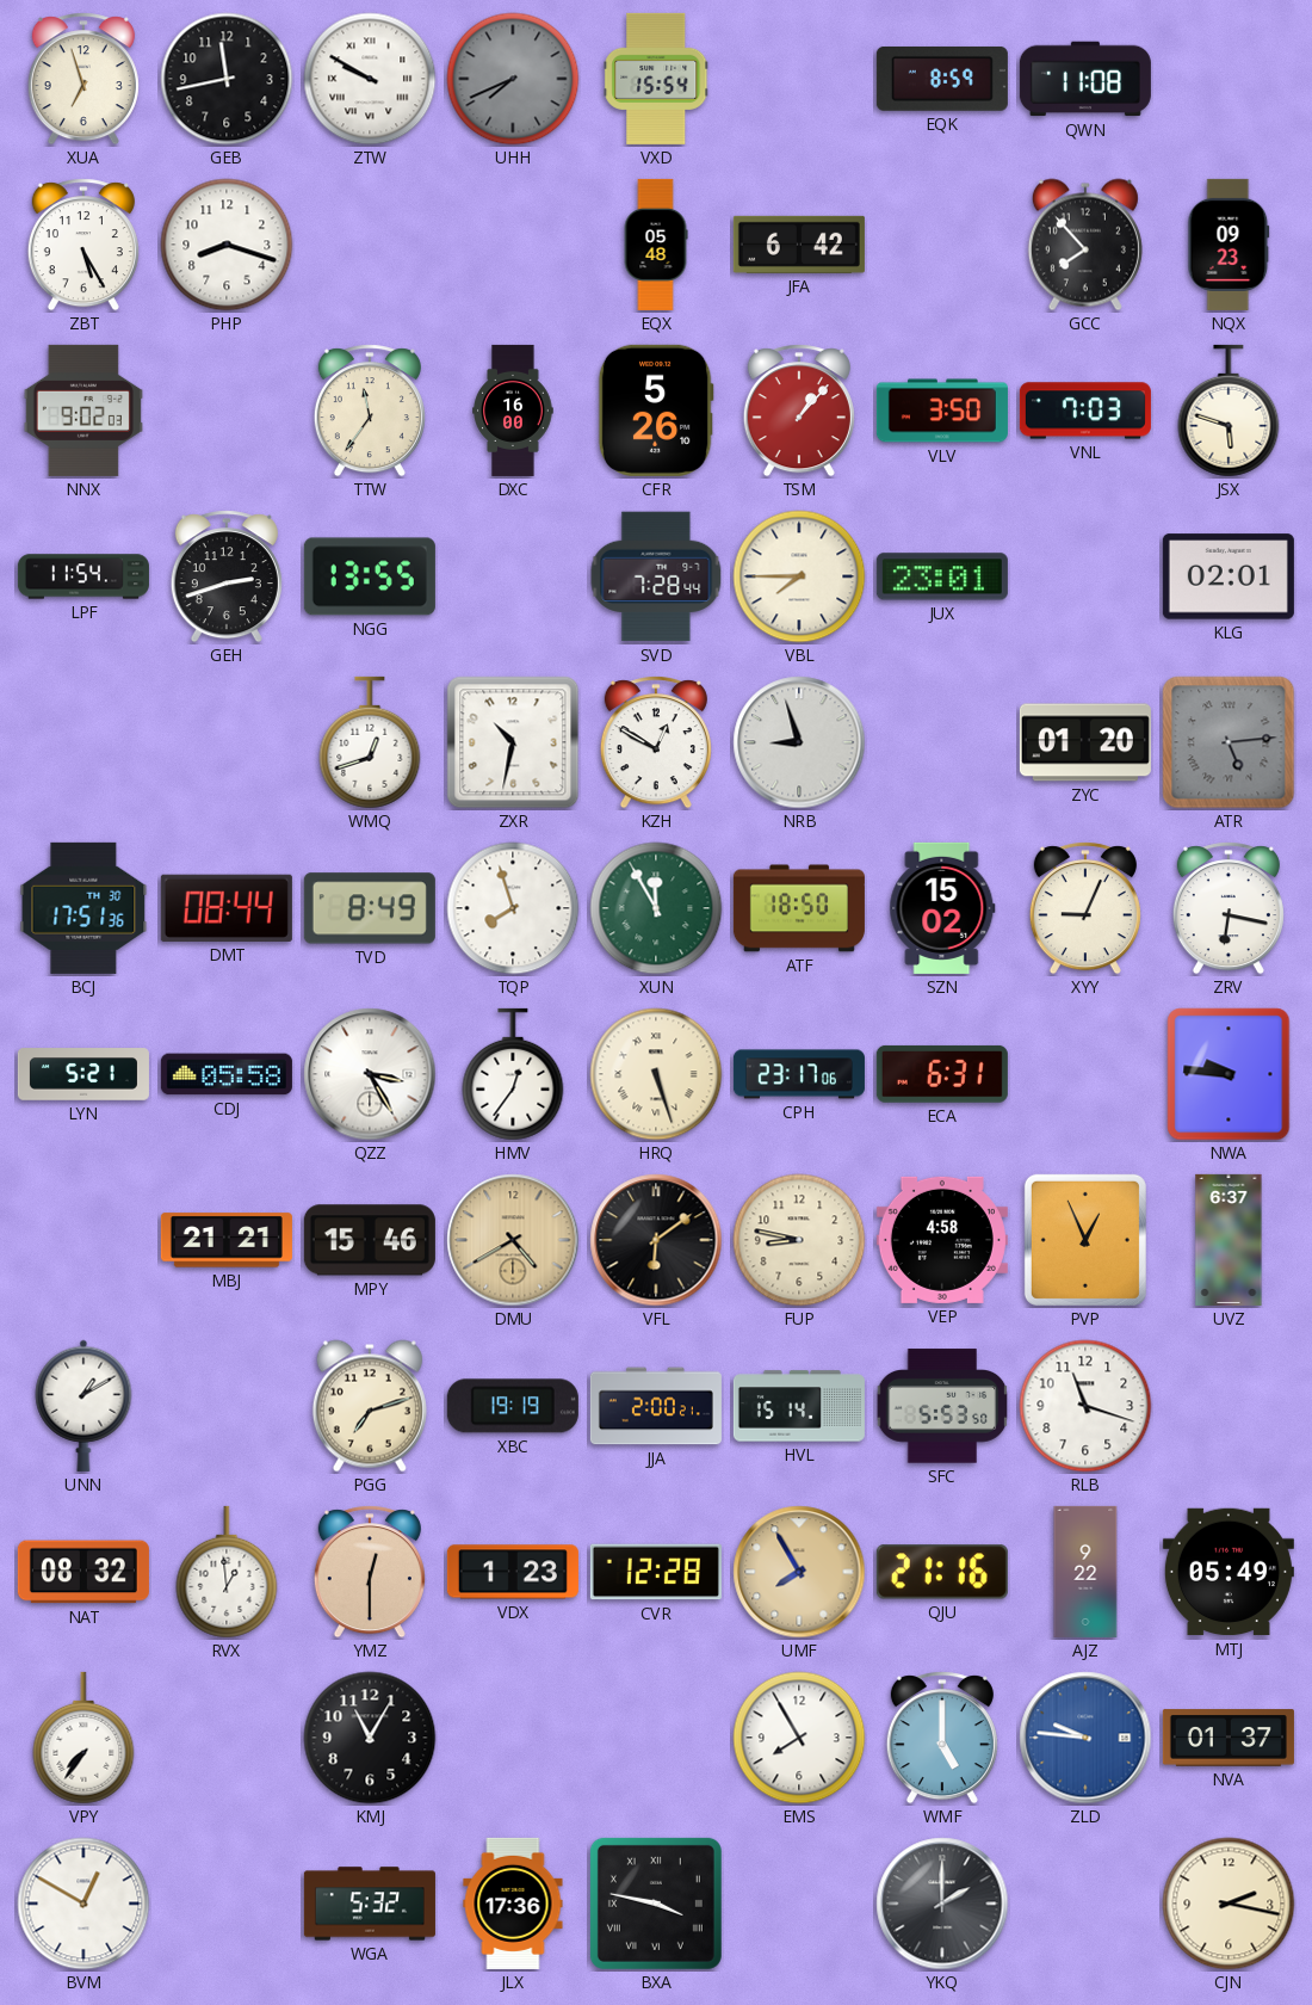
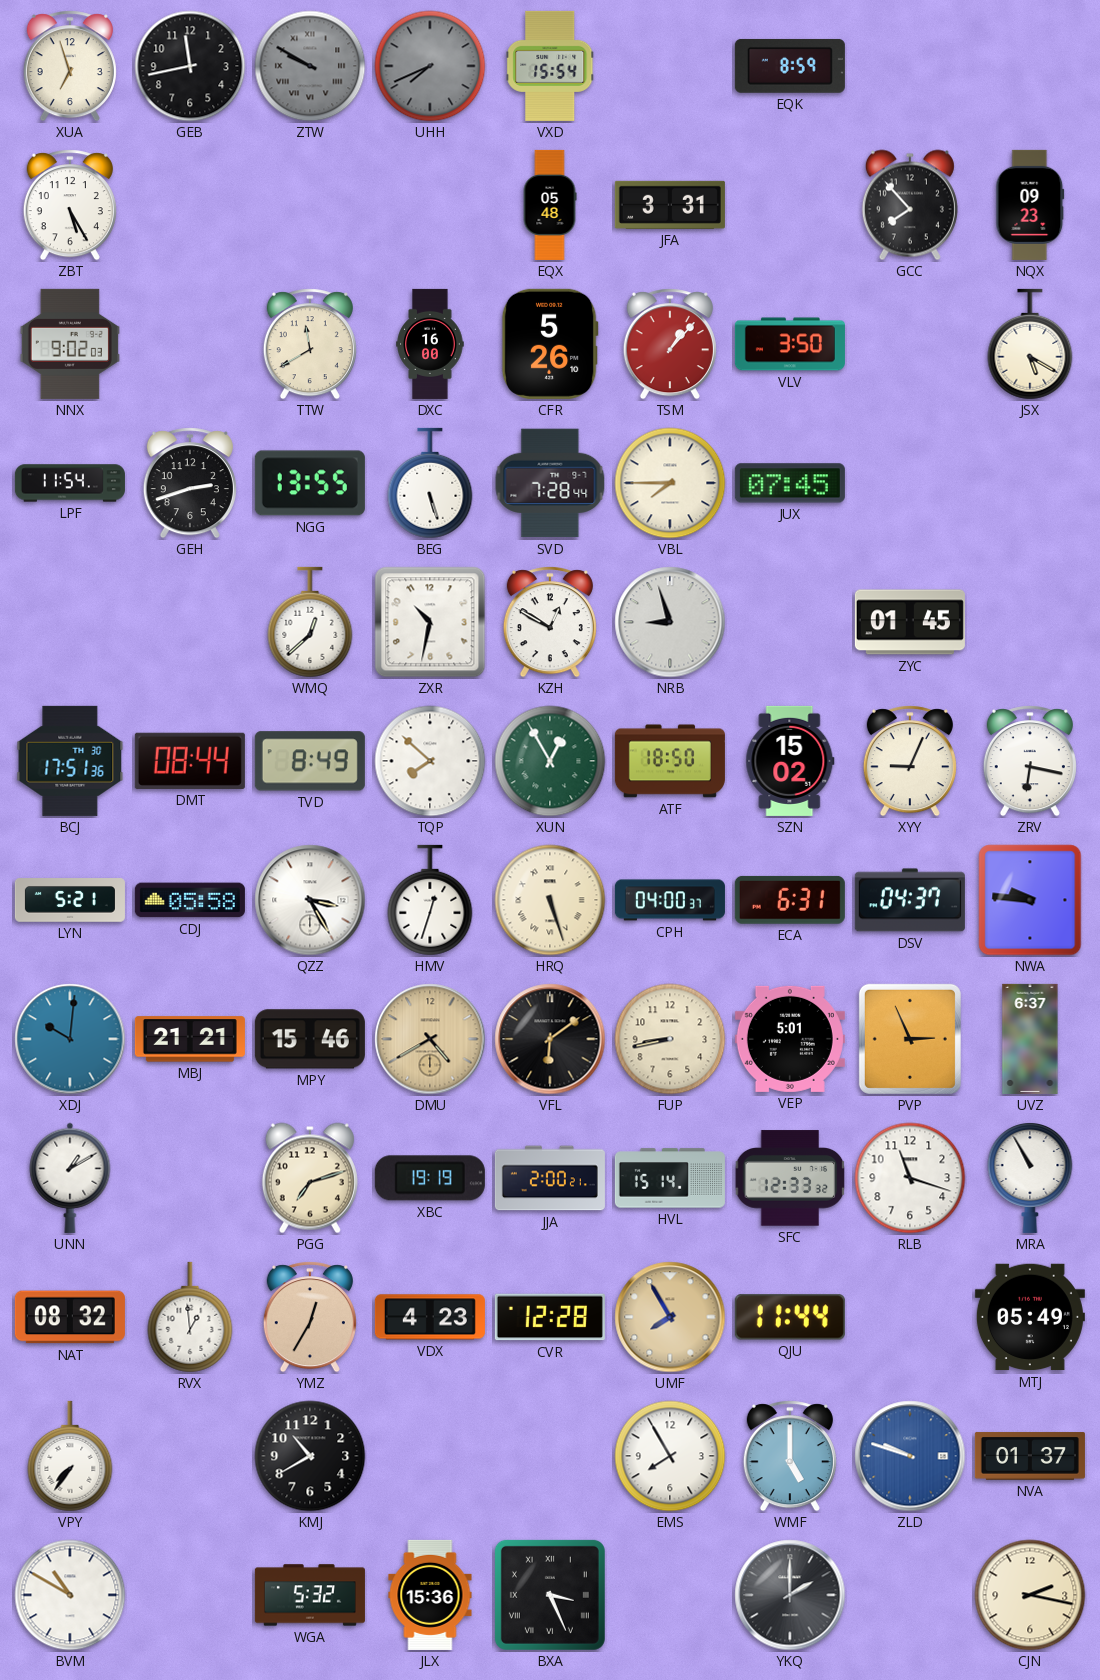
ZTW dial: white -> grey
QWN: 11:08 -> none
PHP: 8:18 -> none
JFA: 6:42 -> 3:31
TTW: 11:36 -> 11:40
VNL: 7:03 -> none
JSX: 5:48 -> 5:20
BEG: none -> 5:27
JUX: 23:01 -> 07:45
KLG: 02:01 -> none
WMQ: 12:42 -> 12:38
ZYC: 01:20 -> 01:45
ATR: 5:14 -> none
TQP: 7:57 -> 7:52
XUN: 11:55 -> 12:55
HMV: 12:36 -> 12:33
CPH: 23:17 -> 04:00
DSV: none -> 04:37
XDJ: none -> 10:01
FUP: 8:47 -> 8:43
VEP: 4:58 -> 5:01
PVP: 12:56 -> 2:56
SFC: 5:53 -> 12:33
MRA: none -> 10:55
YMZ: 12:30 -> 12:35
VDX: 1:23 -> 4:23
QJU: 21:16 -> 11:44
AJZ: 9:22 -> none
KMJ: 11:05 -> 10:40
ZLD: 9:46 -> 9:48
BVM: 12:50 -> 10:50
JLX: 17:36 -> 15:36
BXA: 3:47 -> 3:26
